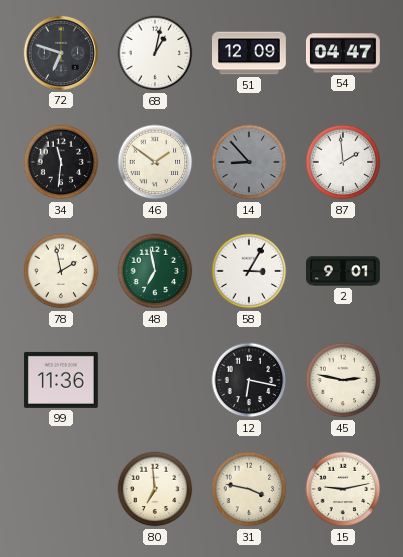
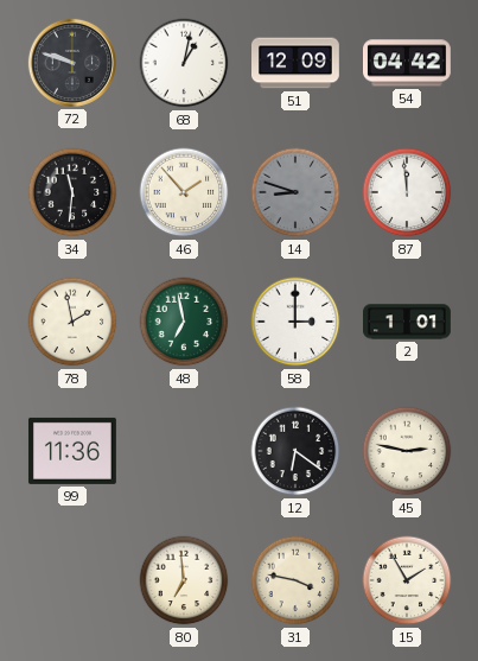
72: 6:48 -> 9:48
54: 04:47 -> 04:42
46: 1:51 -> 1:53
14: 8:53 -> 8:48
87: 1:59 -> 11:59
58: 3:05 -> 3:00
2: 9:01 -> 1:01
12: 6:17 -> 6:21
15: 9:13 -> 1:55
